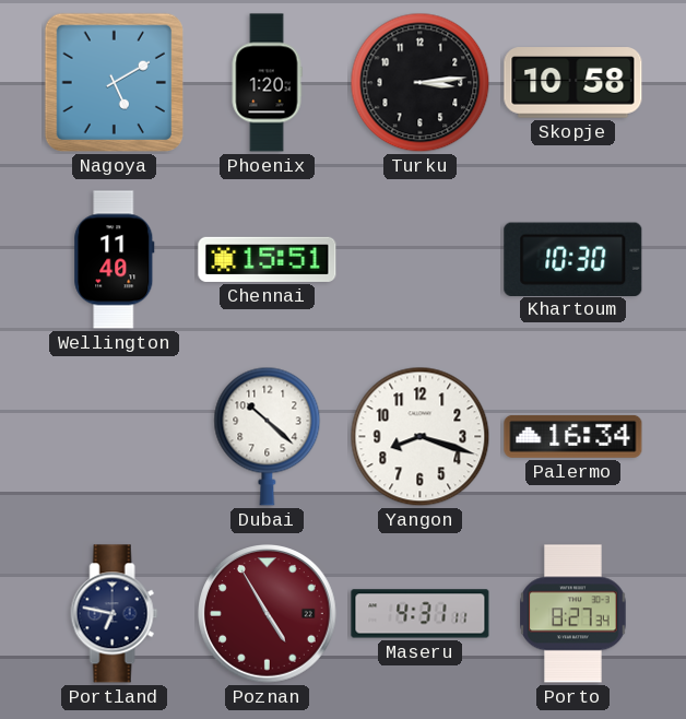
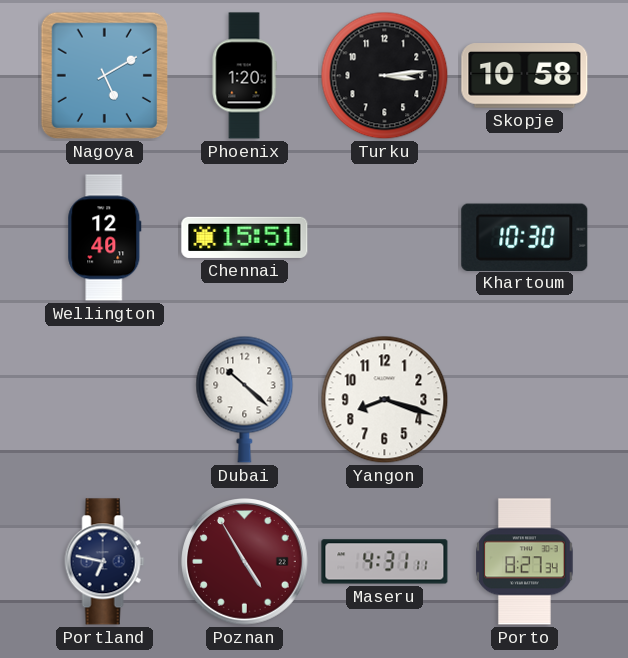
Wellington: 11:40 -> 12:40
Palermo: 16:34 -> none
